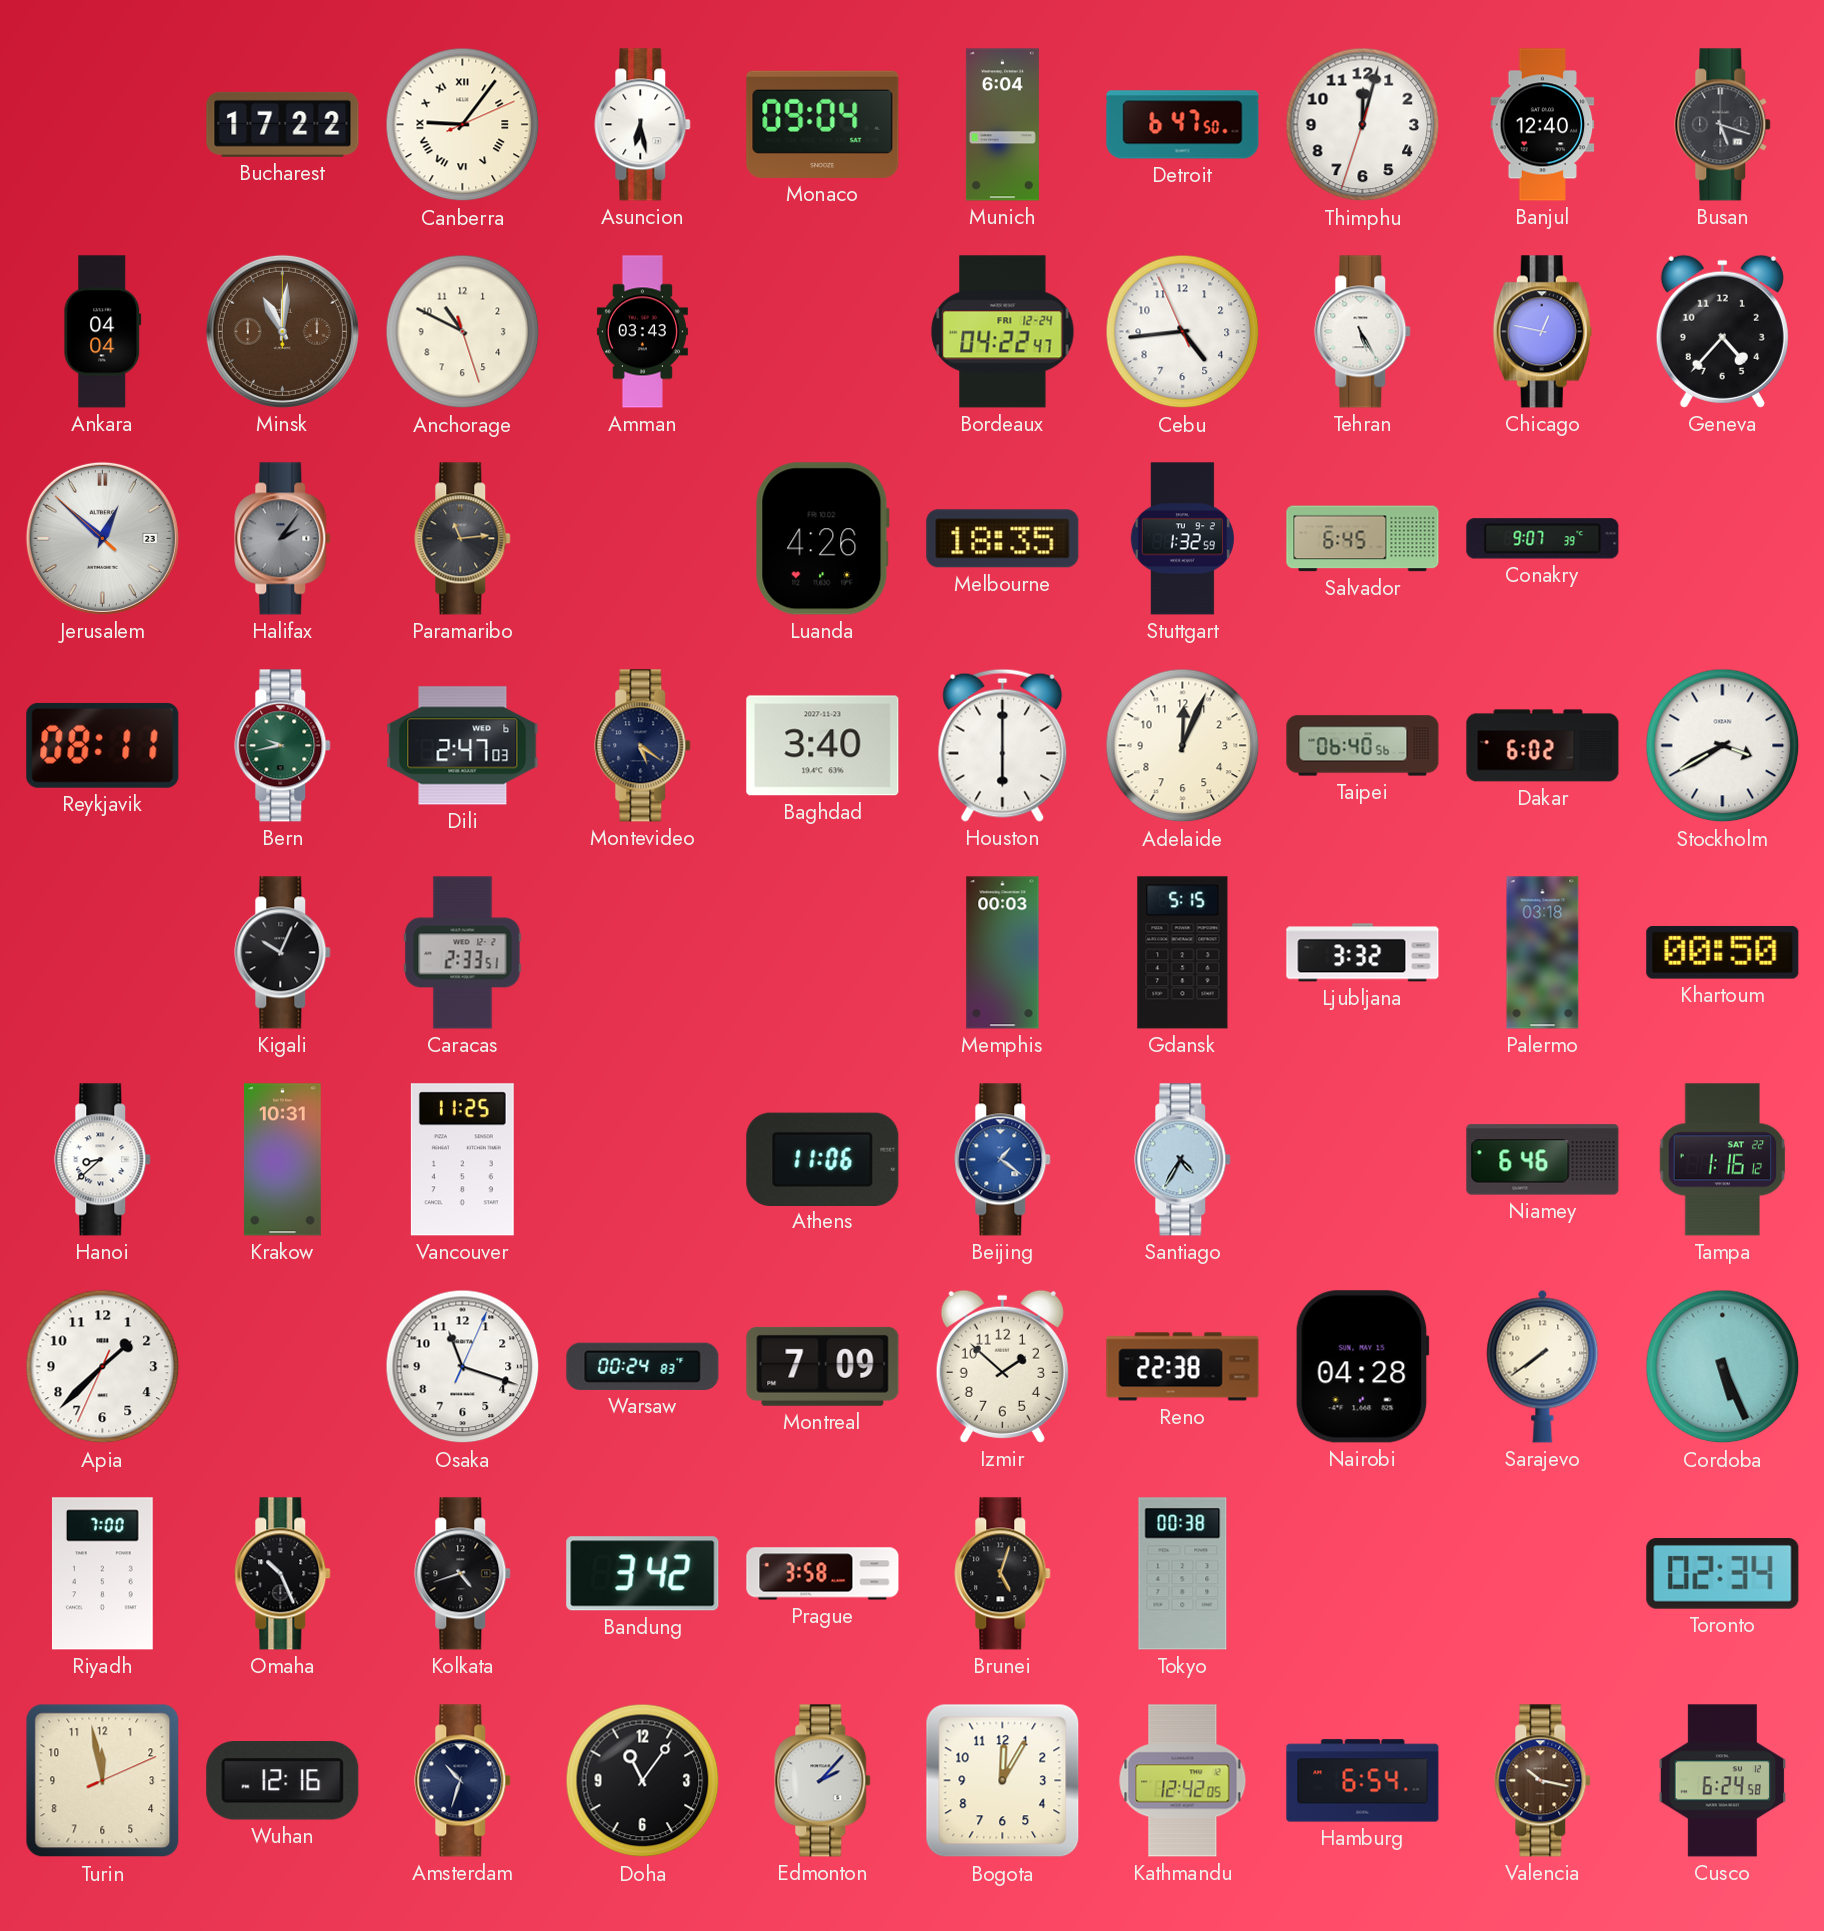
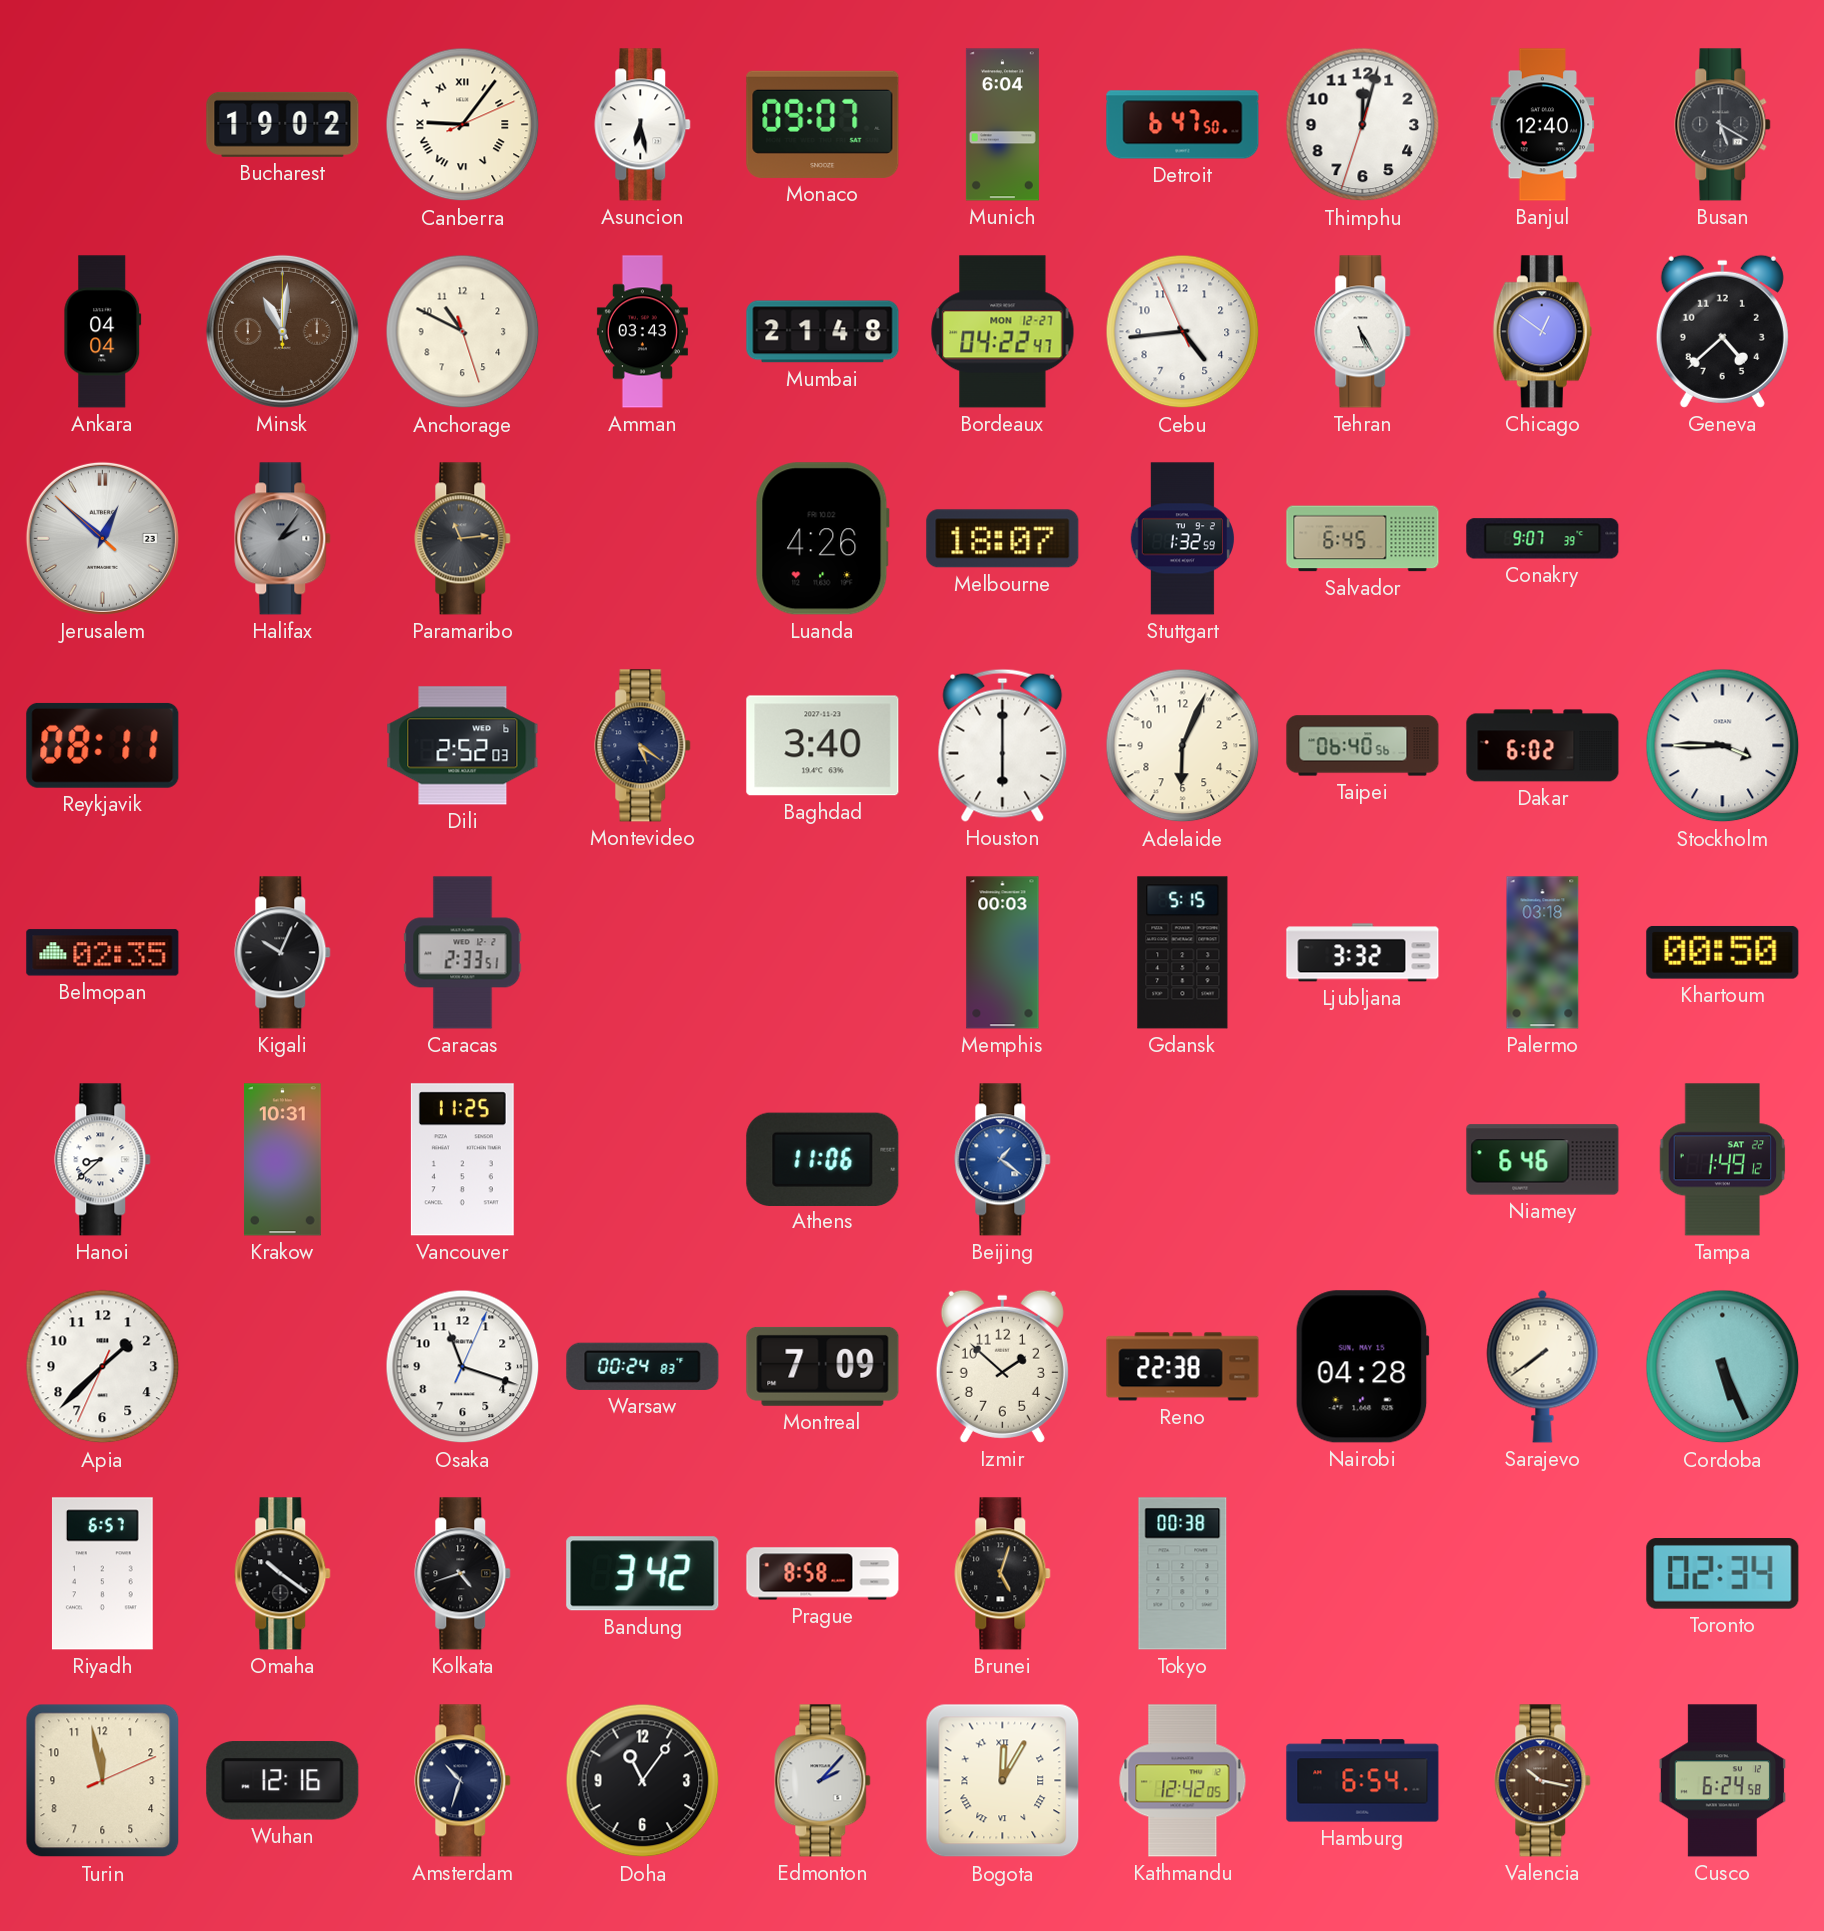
Bucharest: 17:22 -> 19:02
Monaco: 09:04 -> 09:07
Busan: 5:18 -> 5:20
Mumbai: none -> 21:48
Bordeaux date: FRI 12-24 -> MON 12-27
Chicago: 12:47 -> 12:51
Geneva: 4:37 -> 4:38
Melbourne: 18:35 -> 18:07
Bern: 9:43 -> none
Dili: 2:47 -> 2:52
Adelaide: 12:04 -> 6:04
Stockholm: 3:40 -> 3:45
Belmopan: none -> 02:35
Santiago: 4:35 -> none
Tampa: 1:16 -> 1:49
Riyadh: 7:00 -> 6:57
Omaha: 10:26 -> 10:21
Prague: 3:58 -> 8:58
Bogota numerals: Arabic -> Roman
